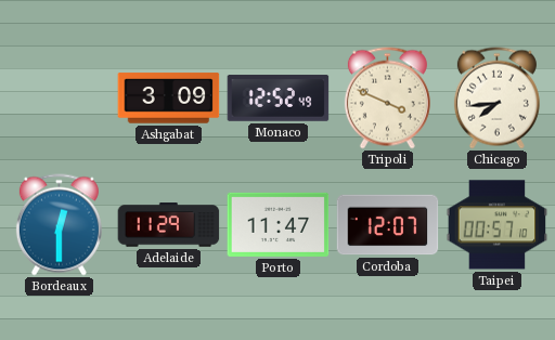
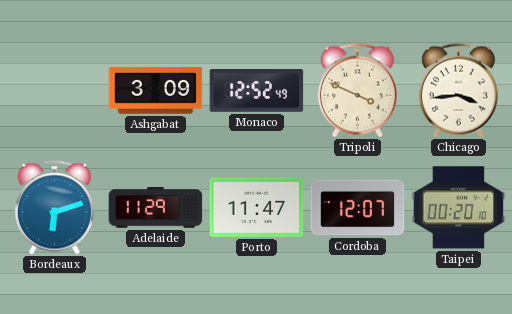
Chicago: 7:44 -> 3:44
Bordeaux: 12:30 -> 6:12
Taipei: 00:57 -> 00:20
